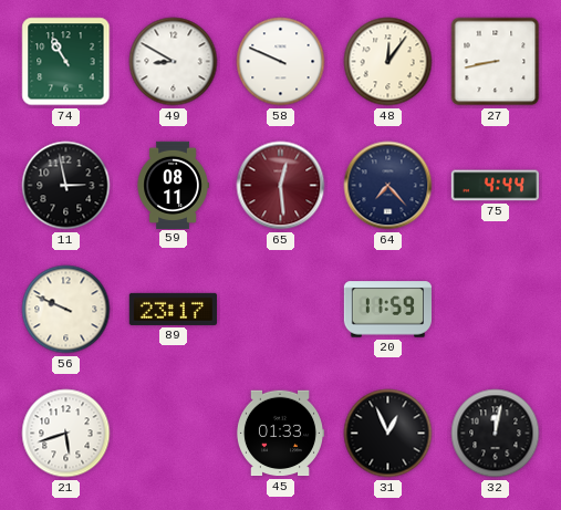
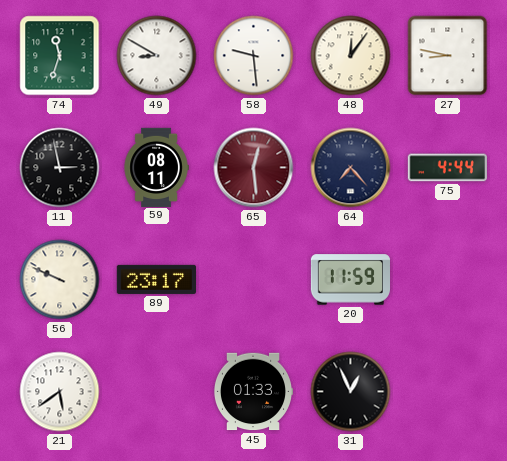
74: 10:55 -> 11:33
58: 9:49 -> 9:29
27: 8:43 -> 8:47
21: 5:42 -> 5:39
32: 12:02 -> none
